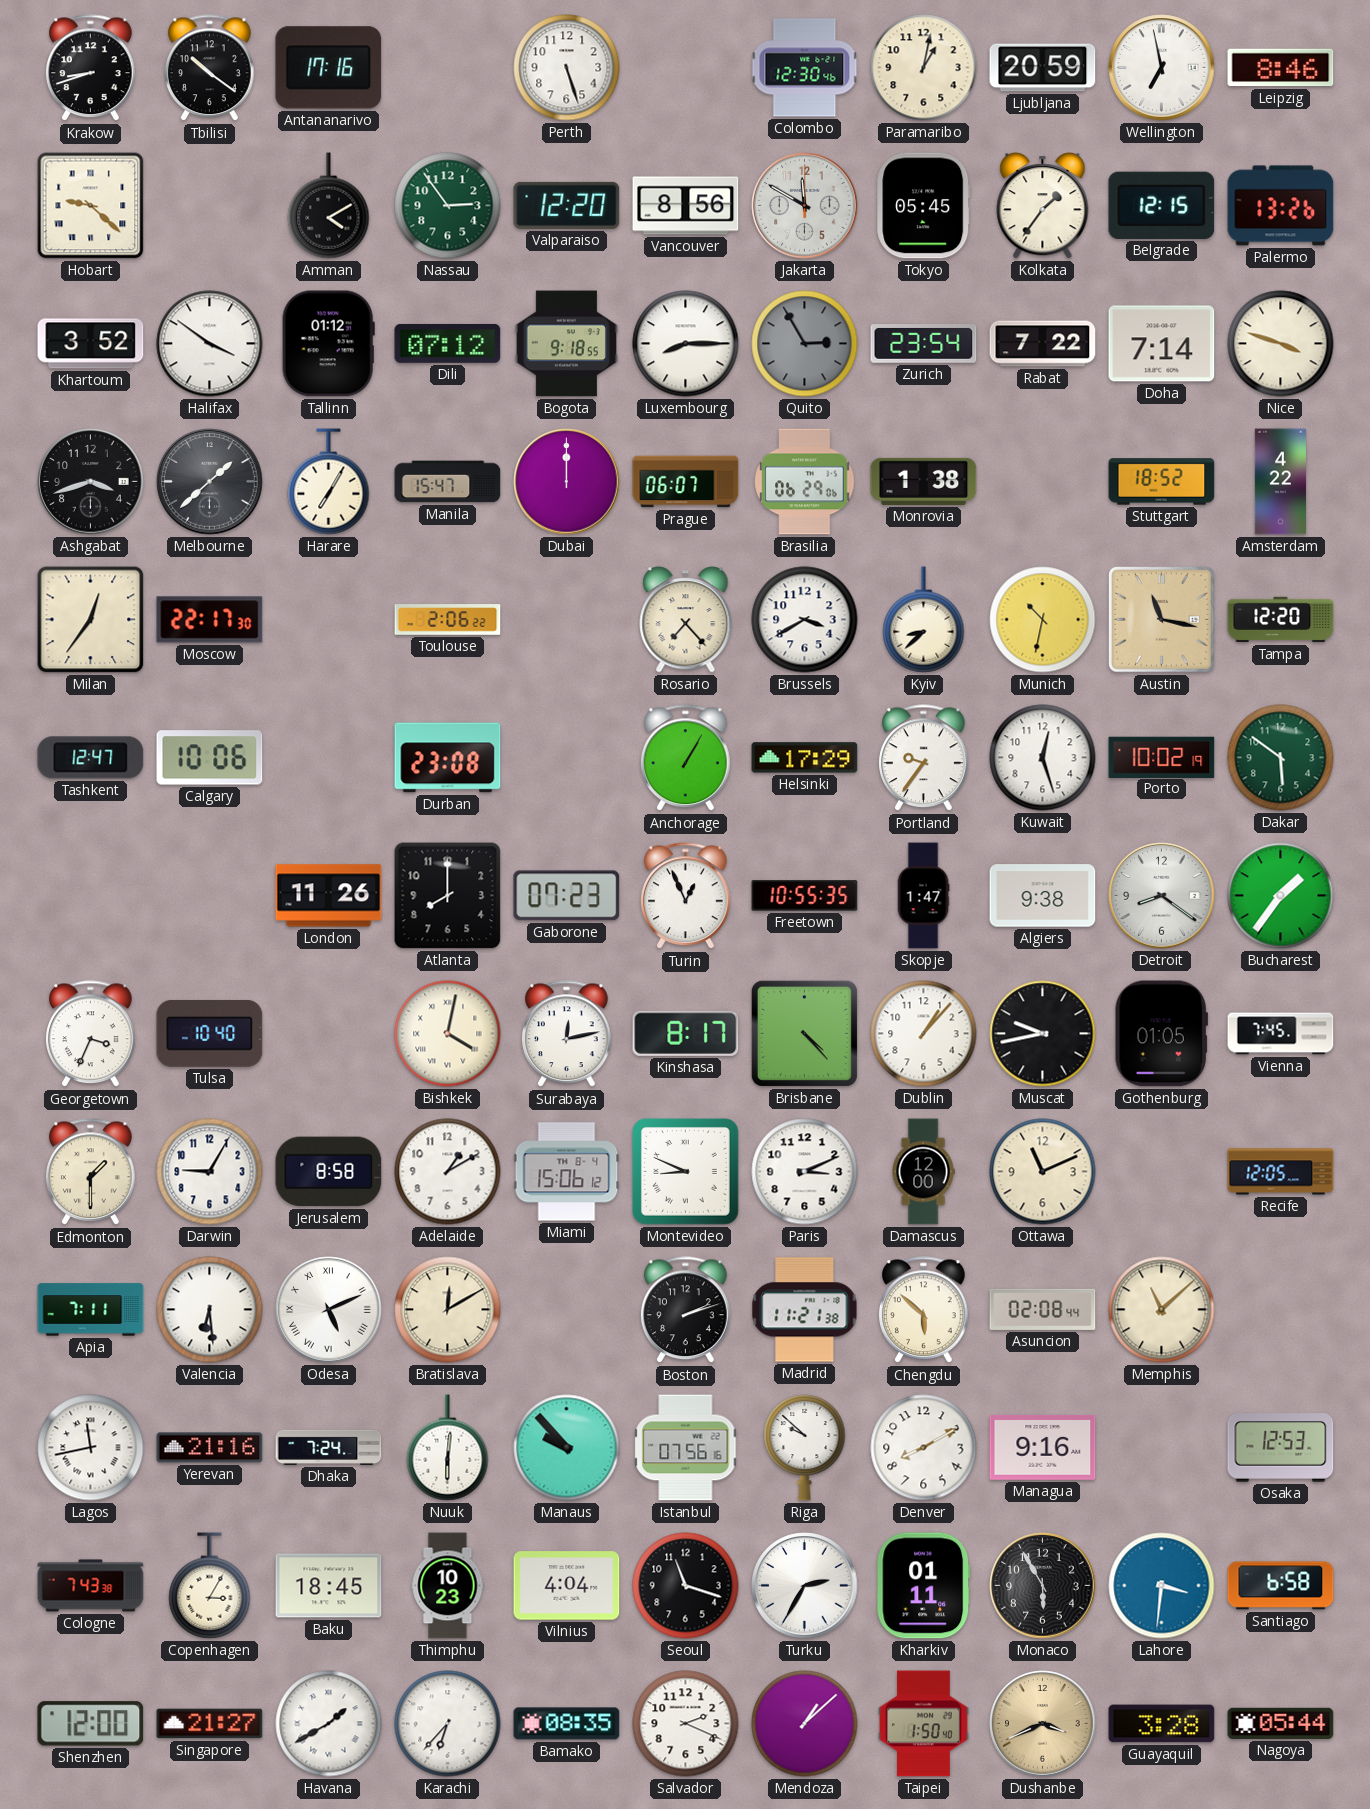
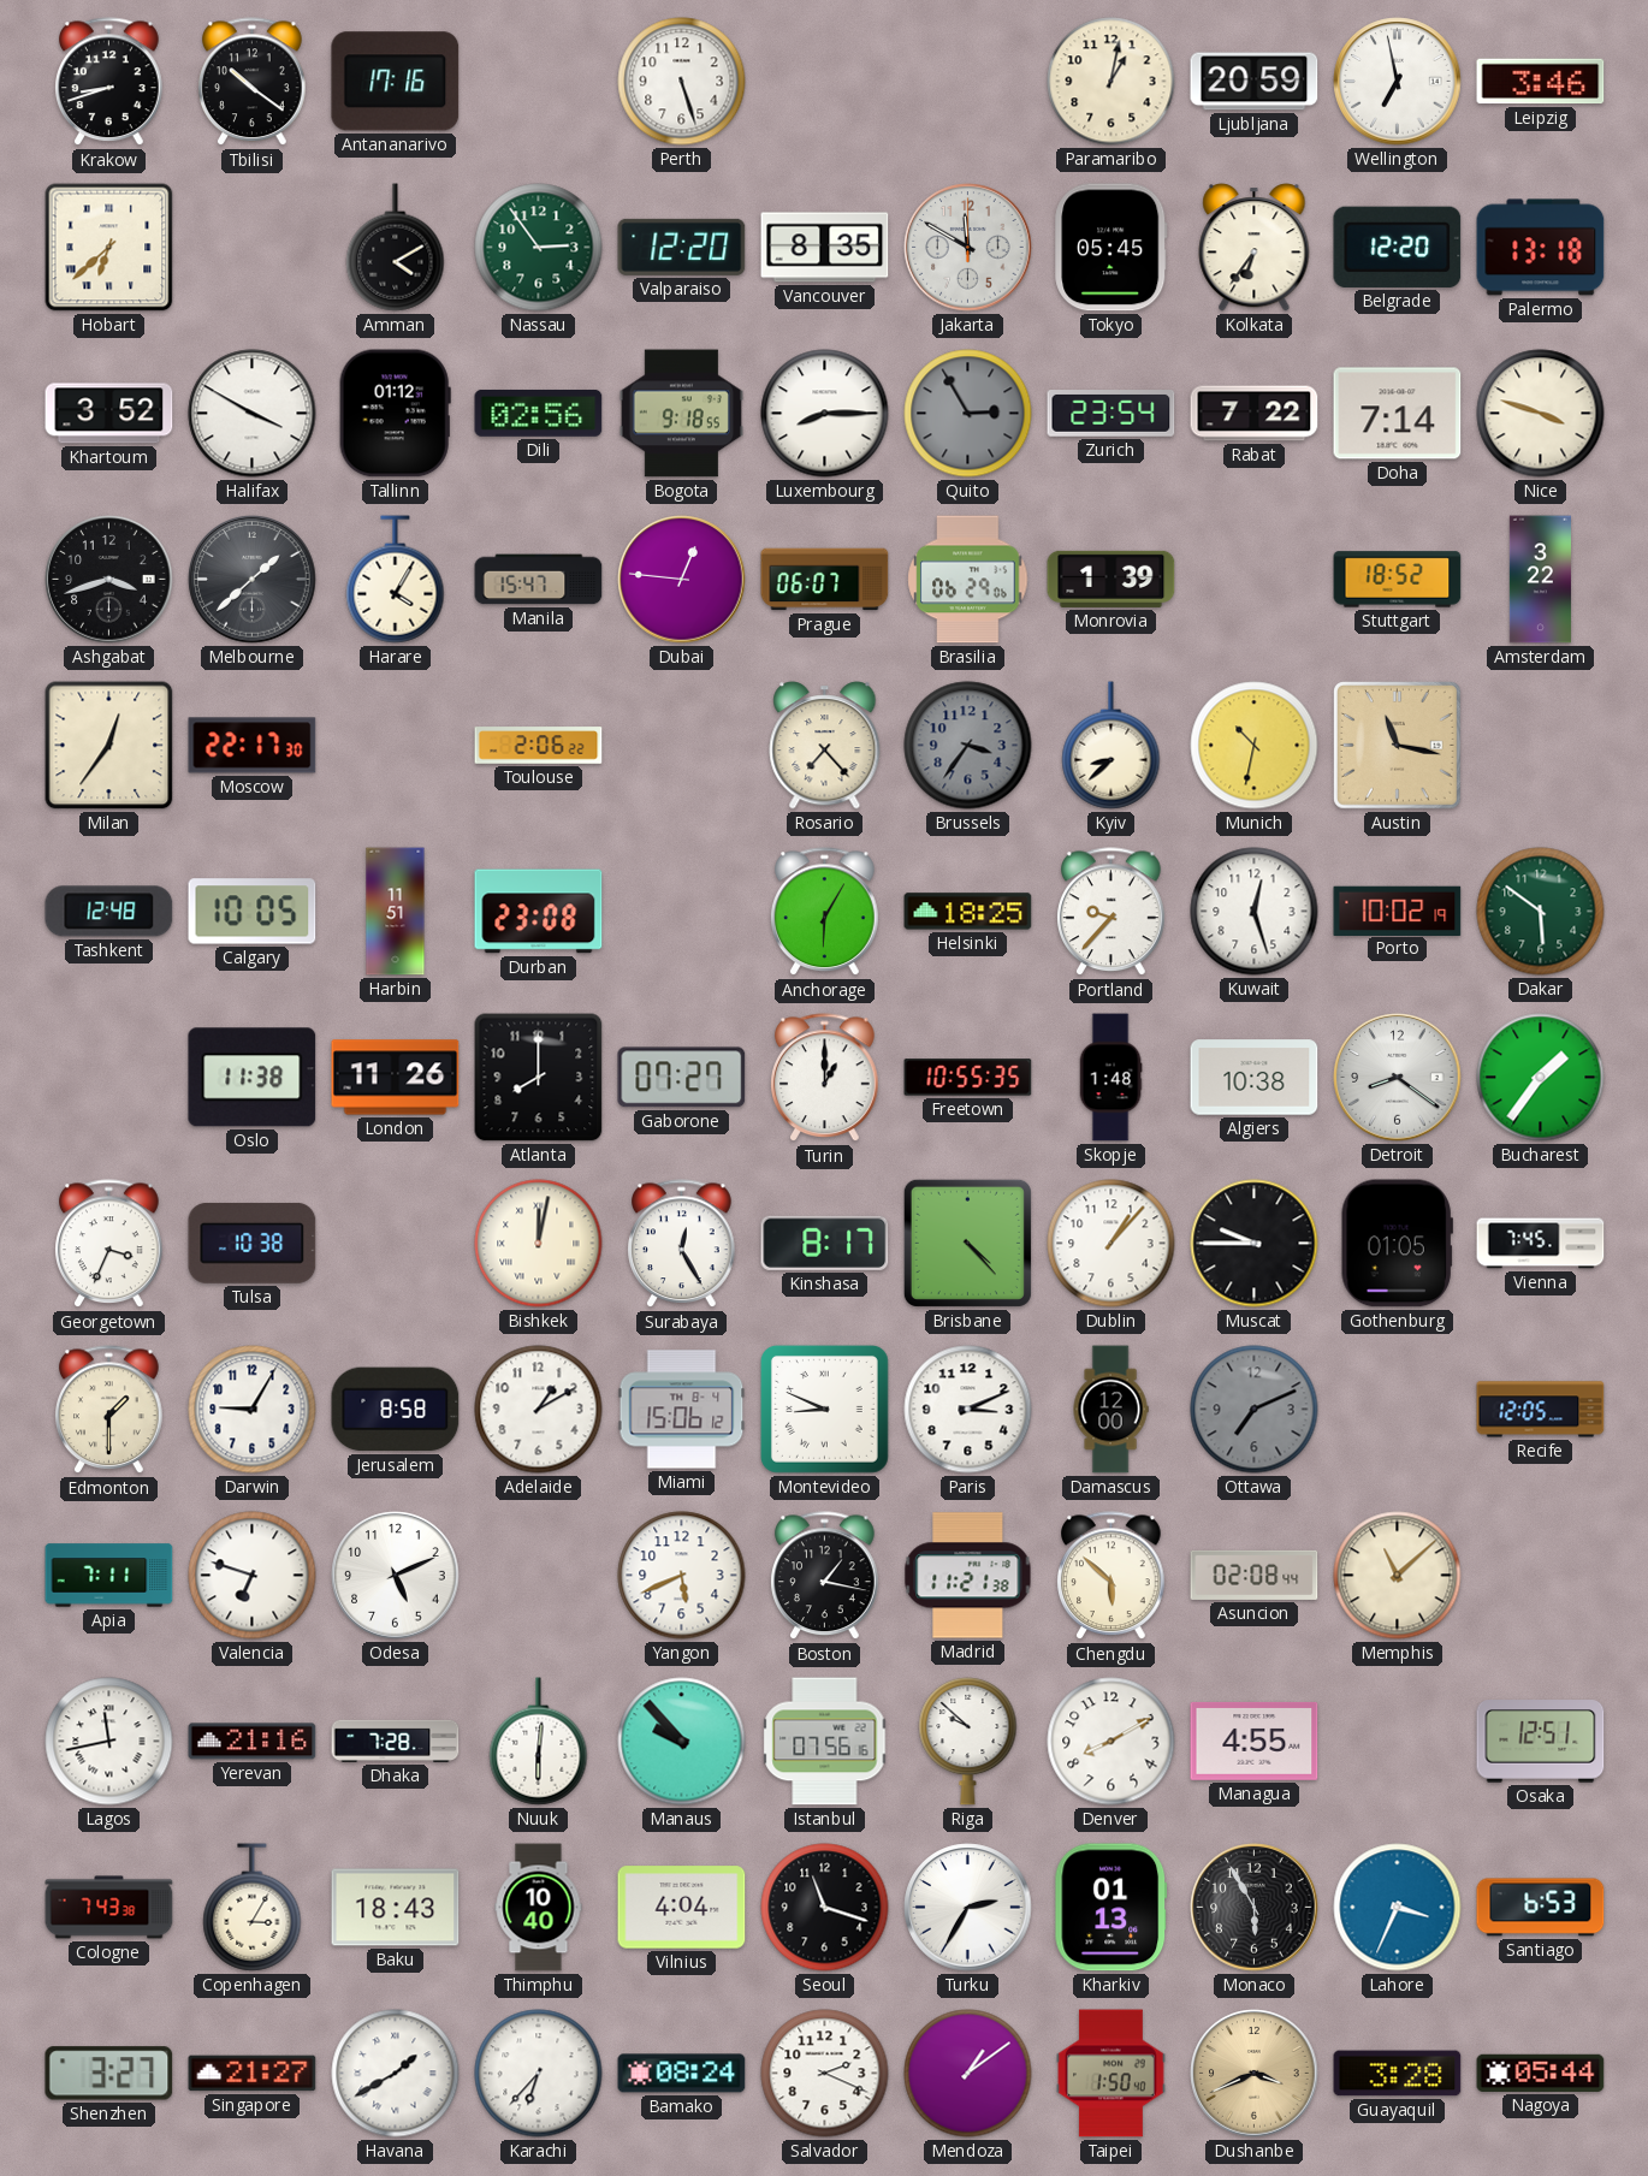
Colombo: 12:30 -> none
Leipzig: 8:46 -> 3:46
Hobart: 9:22 -> 6:38
Vancouver: 8:56 -> 8:35
Kolkata: 1:36 -> 6:36
Belgrade: 12:15 -> 12:20
Palermo: 13:26 -> 13:18
Halifax: 3:51 -> 3:50
Dili: 07:12 -> 02:56
Harare: 7:05 -> 4:05
Dubai: 12:00 -> 12:46
Monrovia: 1:38 -> 1:39
Amsterdam: 4:22 -> 3:22
Brussels: 3:40 -> 3:36
Brussels dial: white -> grey
Tampa: 12:20 -> none
Tashkent: 12:47 -> 12:48
Calgary: 10:06 -> 10:05
Harbin: none -> 11:51
Anchorage: 1:05 -> 6:05
Helsinki: 17:29 -> 18:25
Portland: 9:36 -> 9:37
Oslo: none -> 11:38
Gaborone: 07:23 -> 07:27
Turin: 12:56 -> 1:00
Skopje: 1:47 -> 1:48
Algiers: 9:38 -> 10:38
Tulsa: 10:40 -> 10:38
Bishkek: 4:02 -> 12:02
Surabaya: 12:13 -> 12:25
Muscat: 9:43 -> 9:45
Ottawa: 11:11 -> 7:11
Ottawa dial: cream -> grey
Valencia: 6:29 -> 6:48
Odesa numerals: Roman -> Arabic
Bratislava: 12:10 -> none
Yangon: none -> 5:41
Boston: 2:12 -> 1:17
Dhaka: 7:24 -> 7:28
Managua: 9:16 -> 4:55
Osaka: 12:53 -> 12:51
Baku: 18:45 -> 18:43
Thimphu: 10:23 -> 10:40
Kharkiv: 01:11 -> 01:13
Lahore: 3:31 -> 3:34
Santiago: 6:58 -> 6:53
Shenzhen: 12:00 -> 3:27
Bamako: 08:35 -> 08:24
Mendoza: 1:08 -> 1:09
